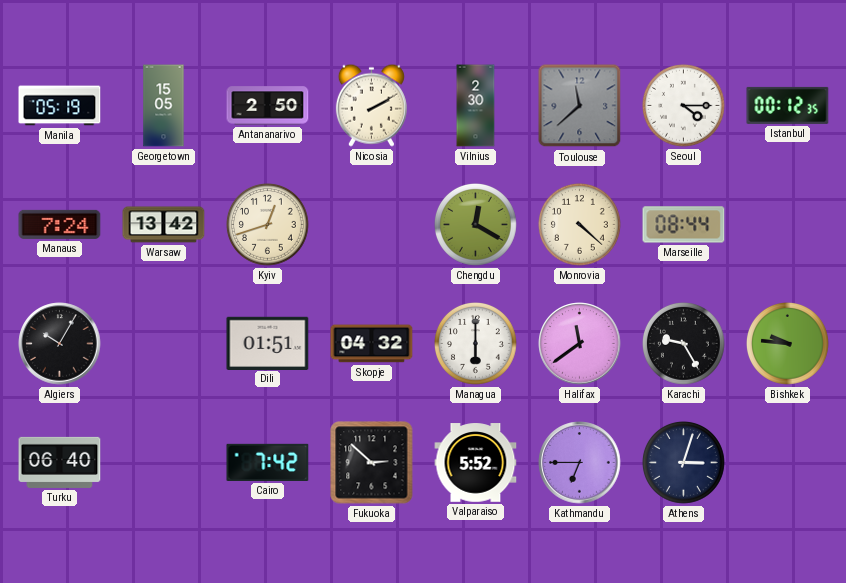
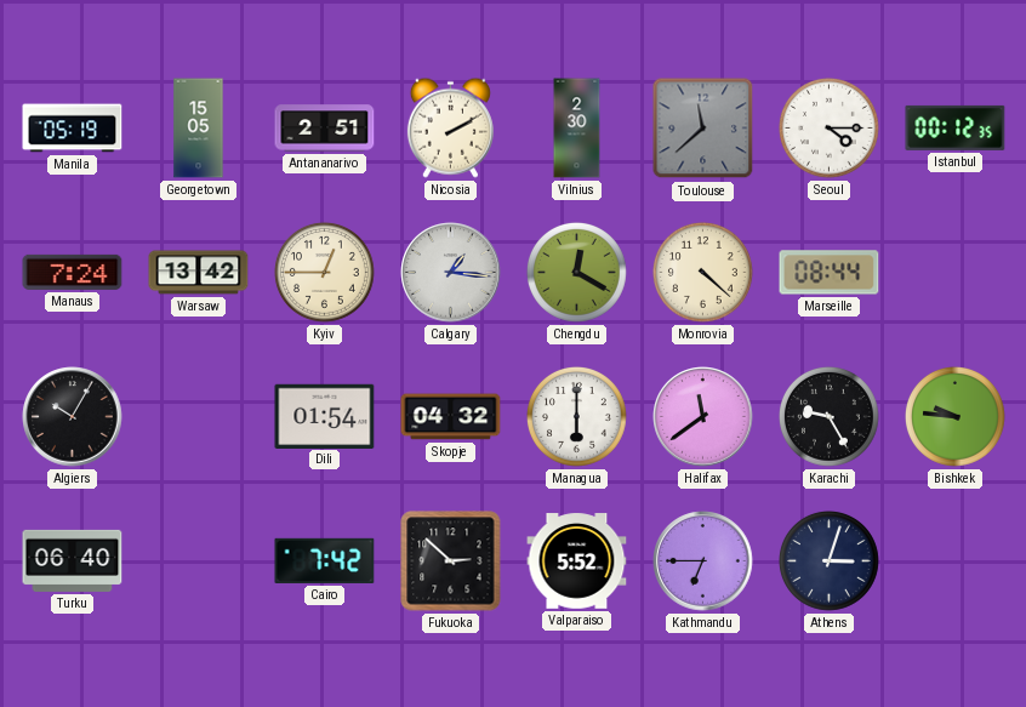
Antananarivo: 2:50 -> 2:51
Kyiv: 12:42 -> 12:45
Calgary: none -> 1:16
Dili: 01:51 -> 01:54
